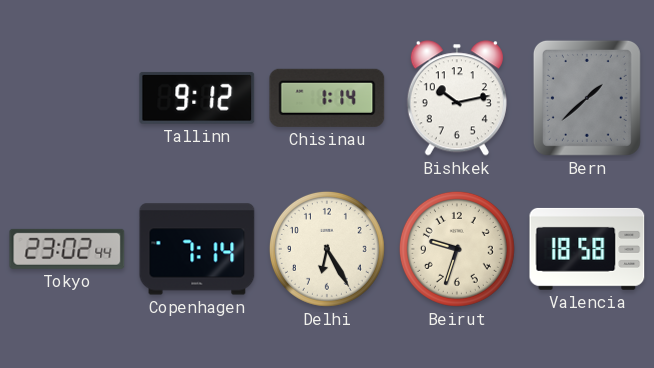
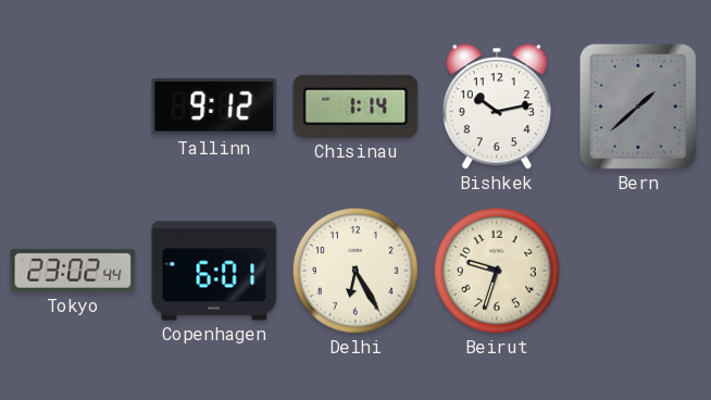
Copenhagen: 7:14 -> 6:01
Valencia: 18:58 -> none
